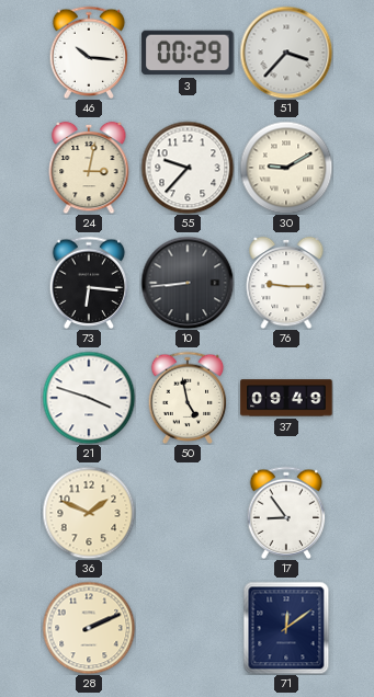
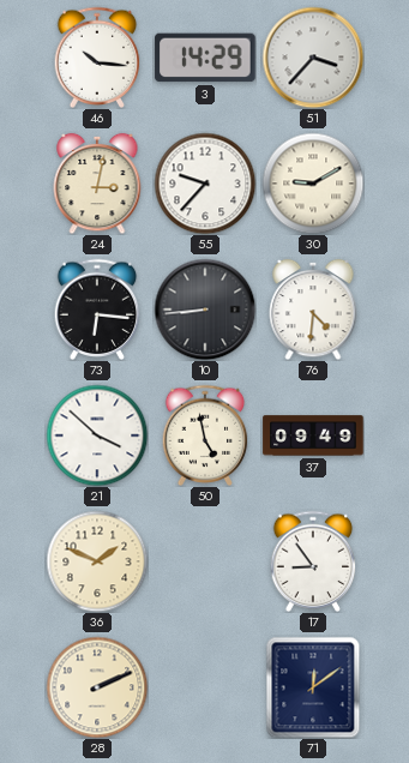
3: 00:29 -> 14:29
76: 9:15 -> 4:31
21: 3:48 -> 3:52
